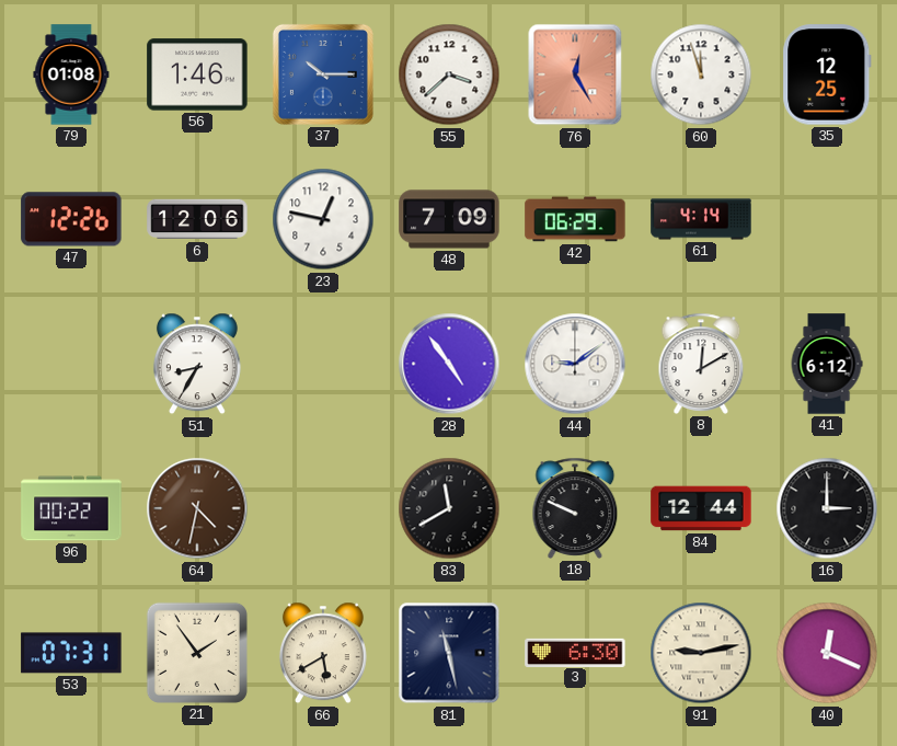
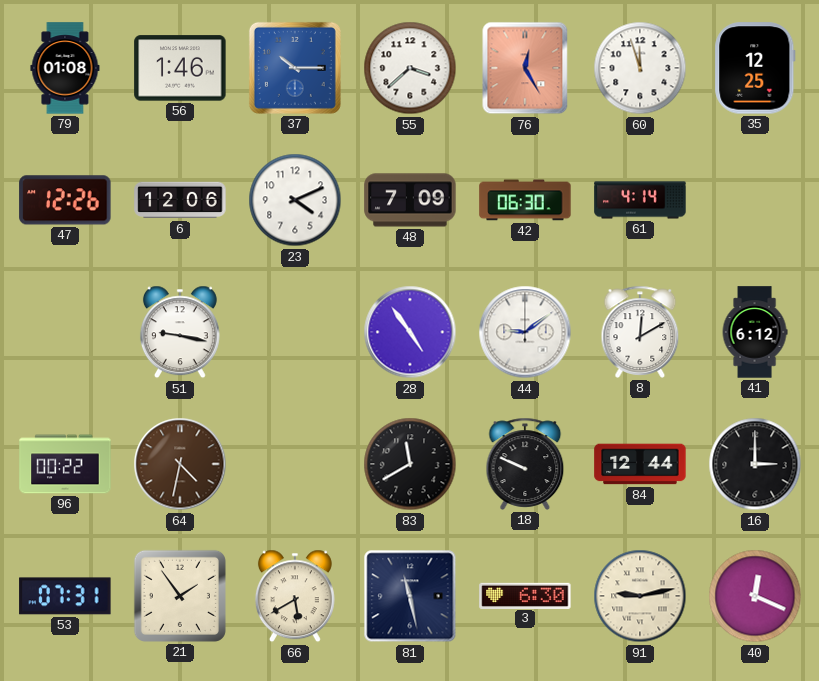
23: 12:47 -> 4:11
42: 06:29 -> 06:30
51: 8:35 -> 9:17
